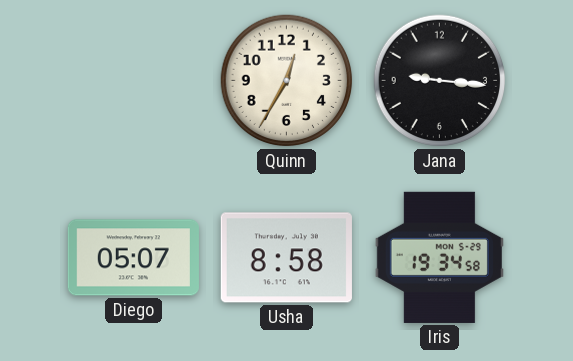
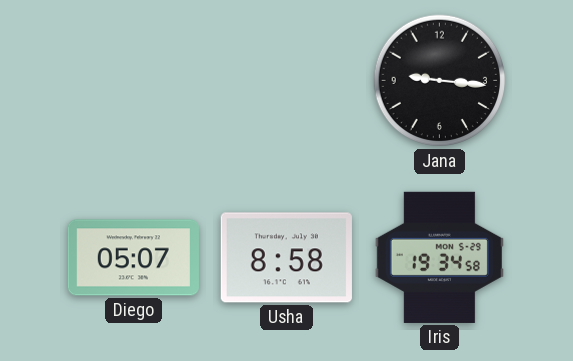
Quinn: 12:35 -> none
